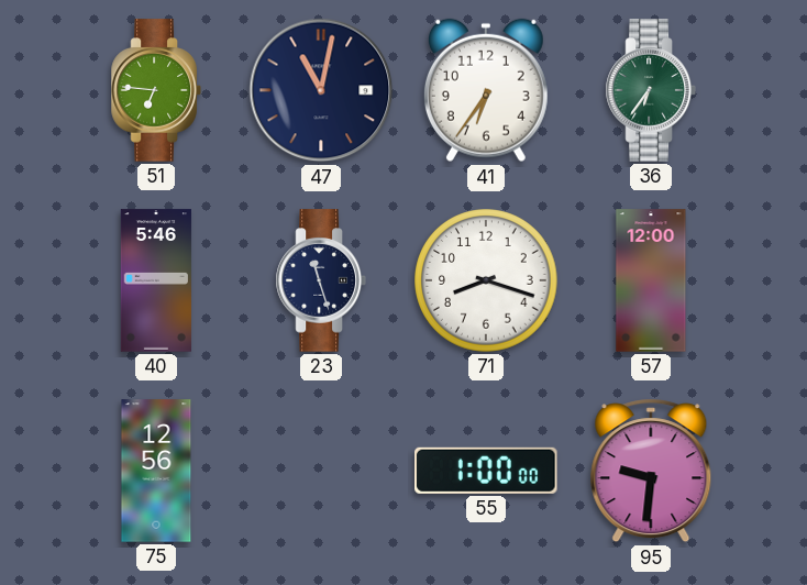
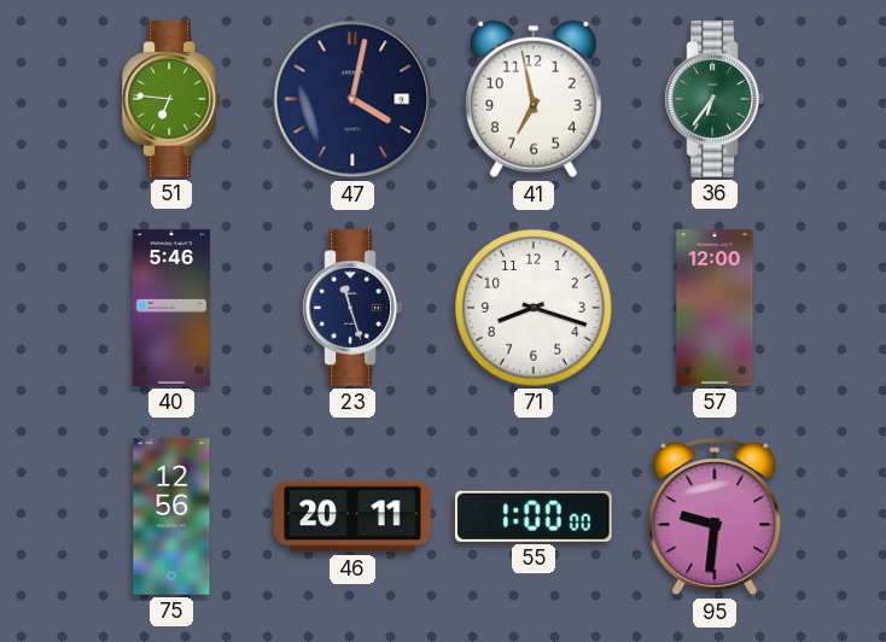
47: 11:02 -> 4:02
41: 6:36 -> 6:58
46: none -> 20:11
